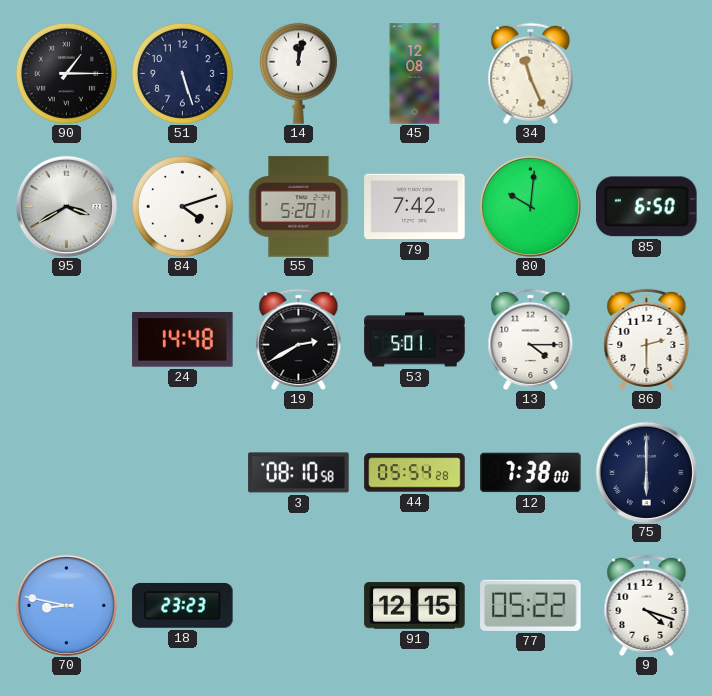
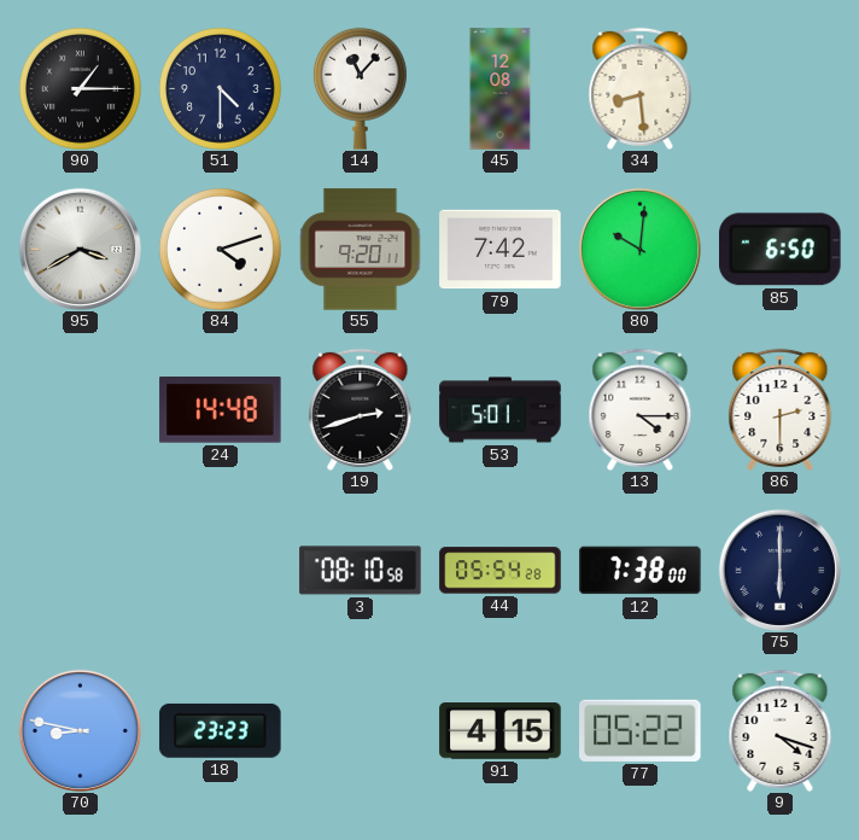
51: 5:27 -> 4:30
14: 12:02 -> 11:07
34: 11:26 -> 8:29
55: 5:20 -> 9:20
19: 2:40 -> 2:42
91: 12:15 -> 4:15
